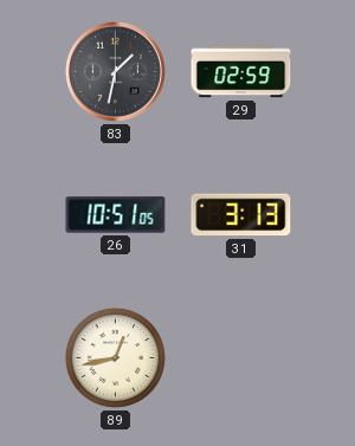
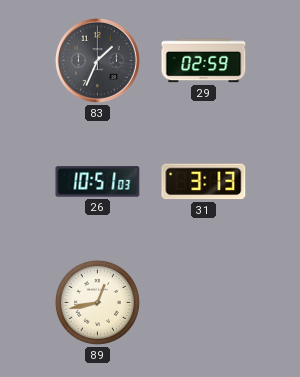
83: 1:32 -> 1:34
26: 10:51:05 -> 10:51:03
